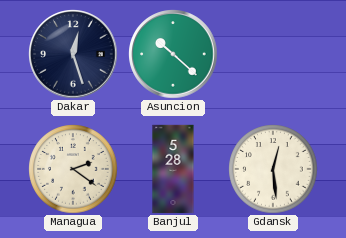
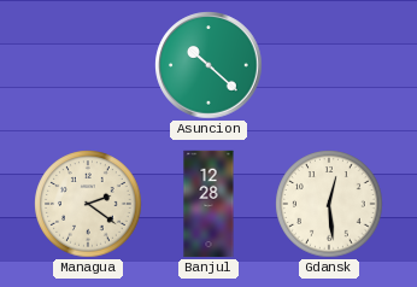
Dakar: 12:27 -> none
Banjul: 5:28 -> 12:28
